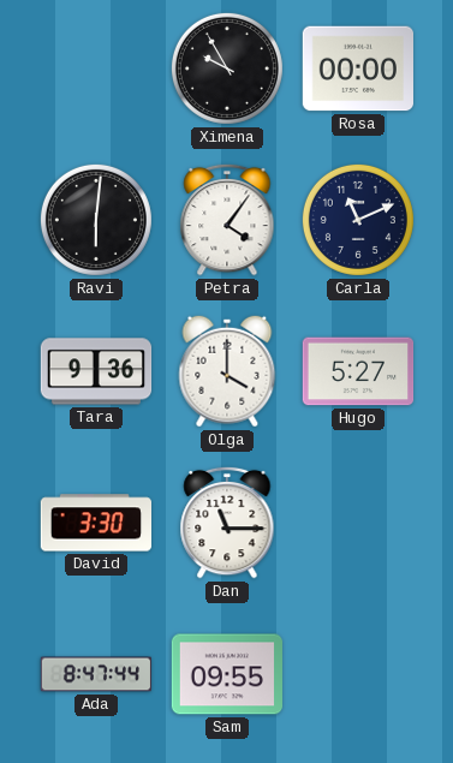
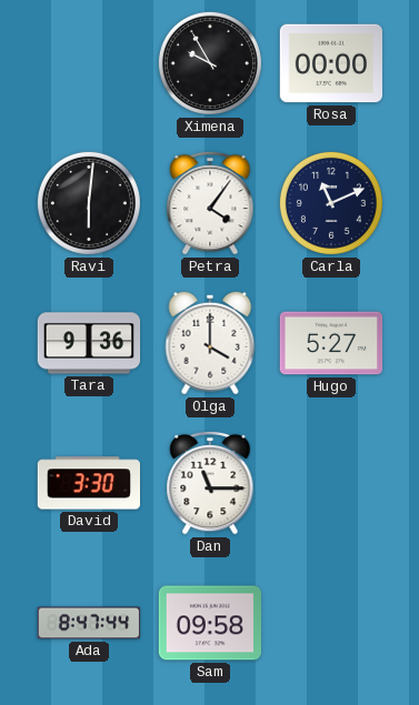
Sam: 09:55 -> 09:58
